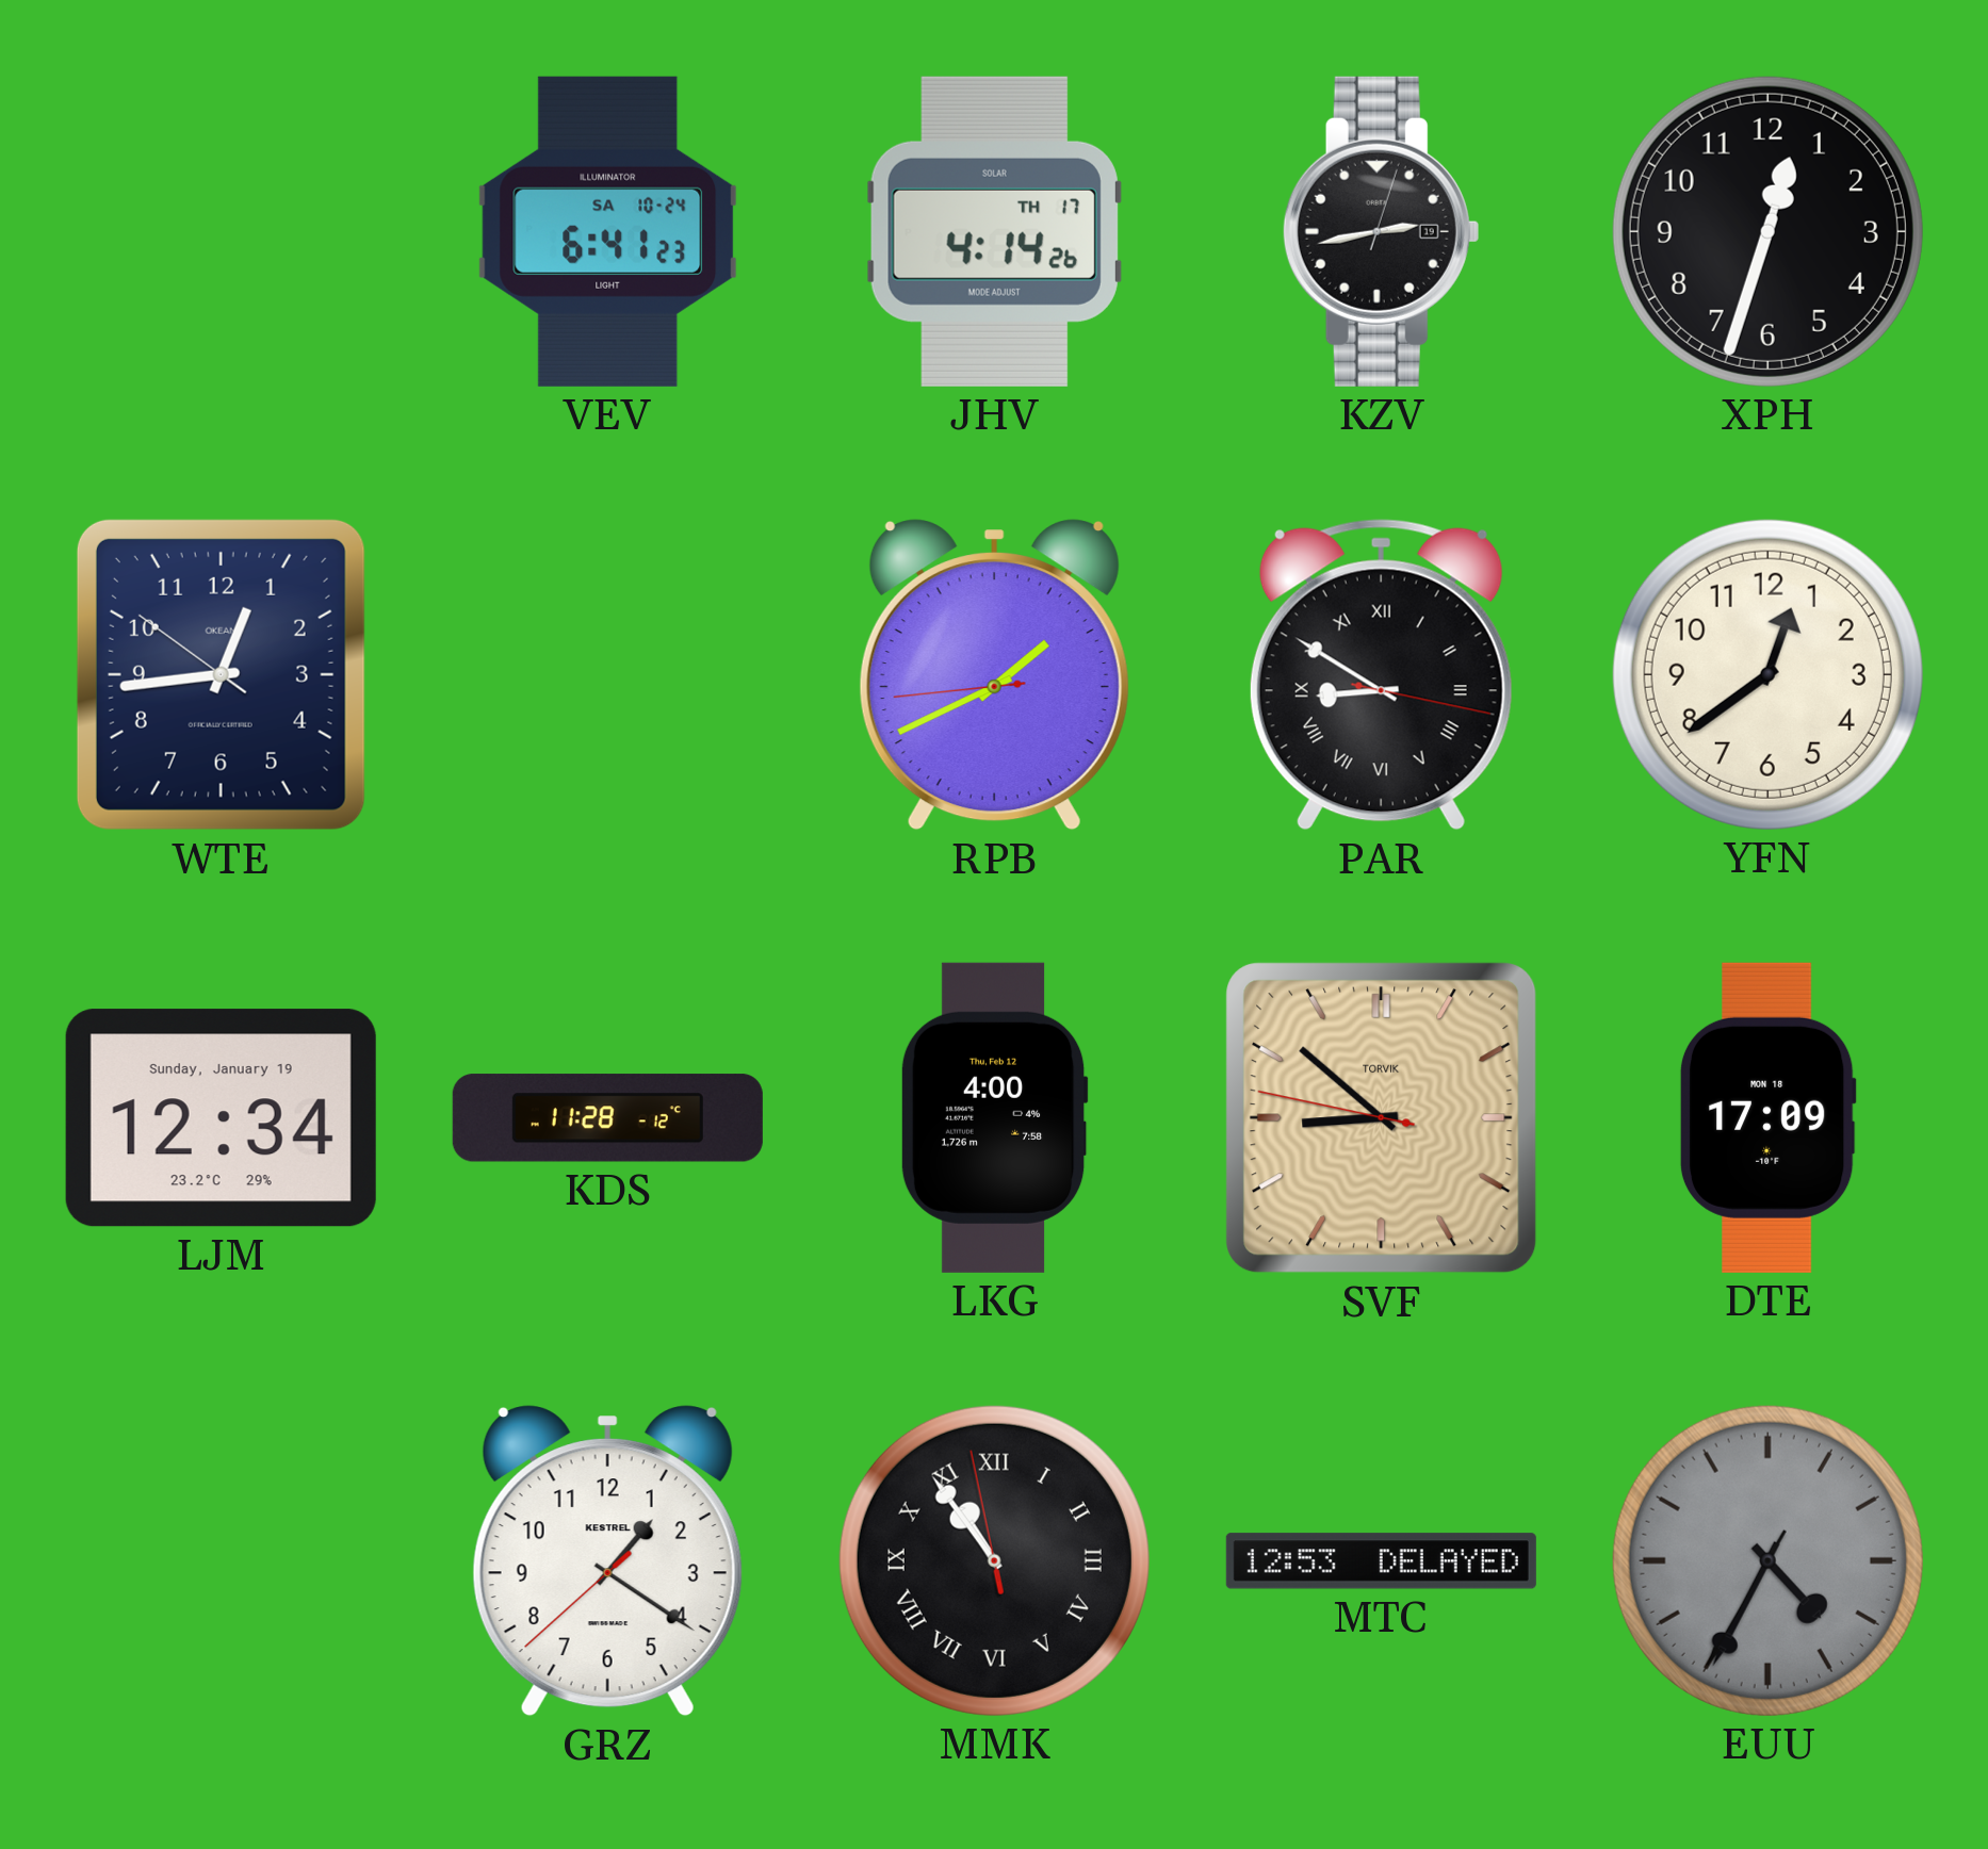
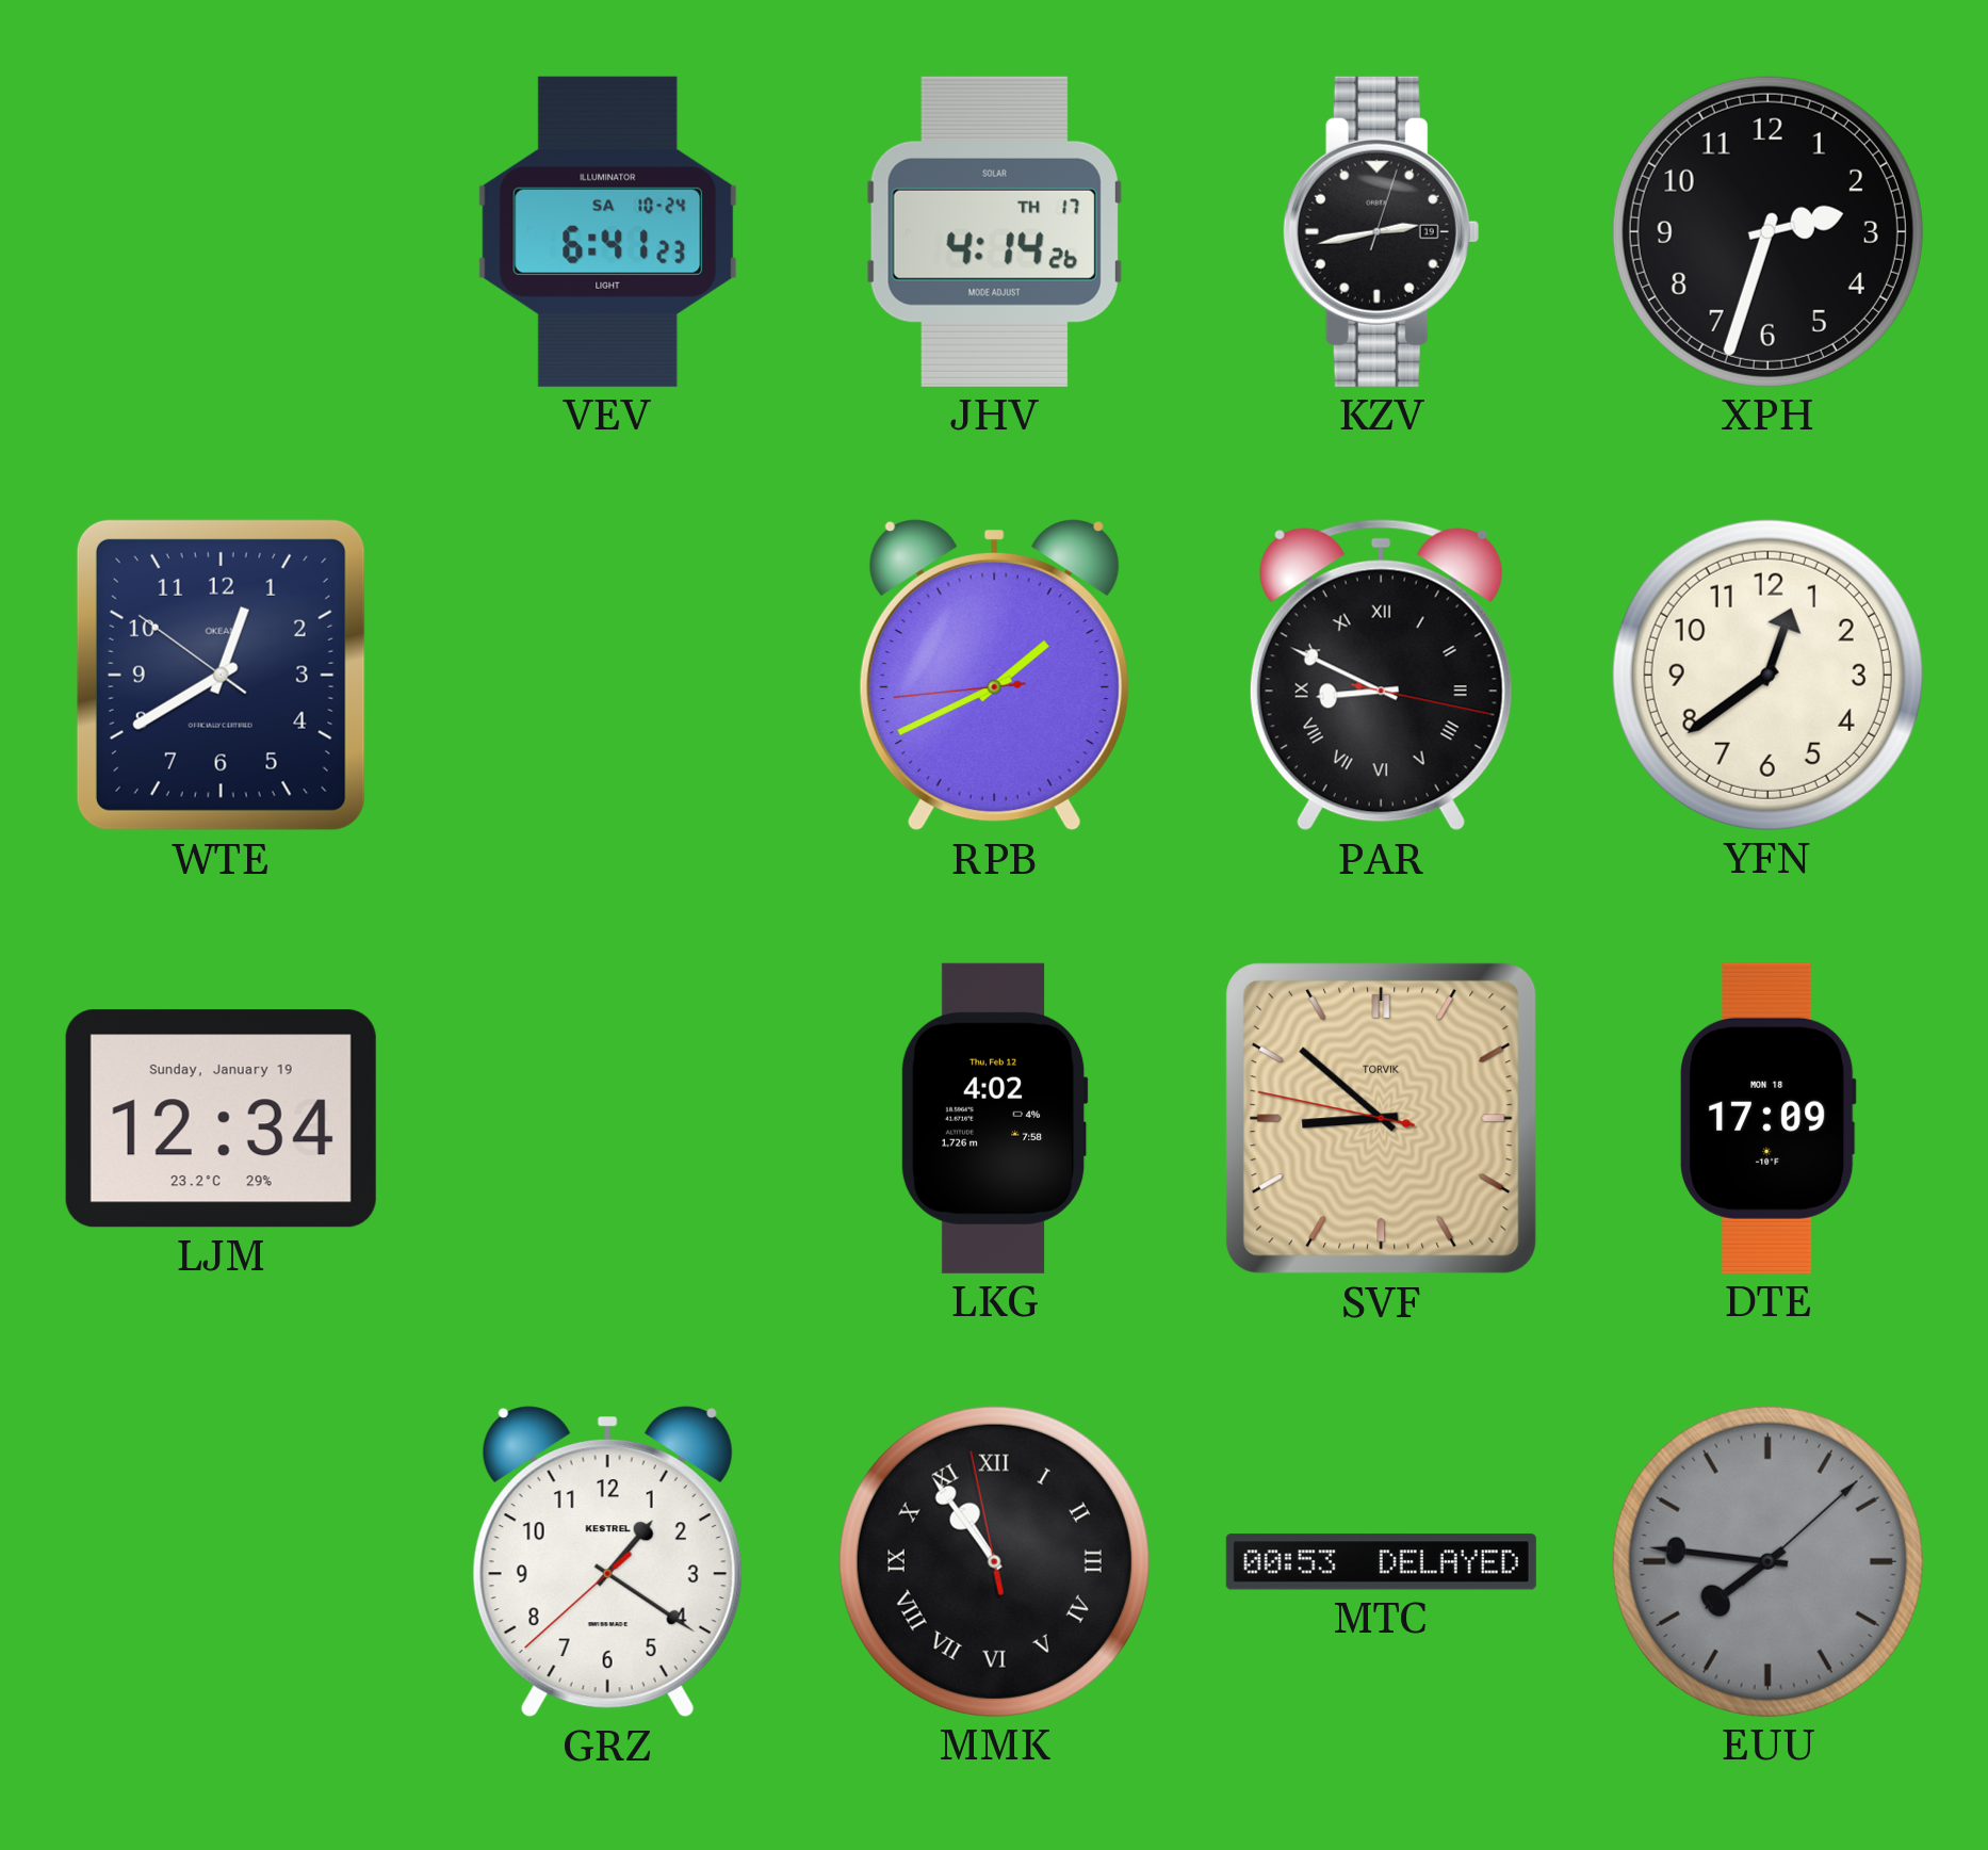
XPH: 12:33 -> 2:33
WTE: 12:43 -> 12:39
PAR: 8:50 -> 8:49
KDS: 11:28 -> none
LKG: 4:00 -> 4:02
MTC: 12:53 -> 00:53
EUU: 4:34 -> 7:46
